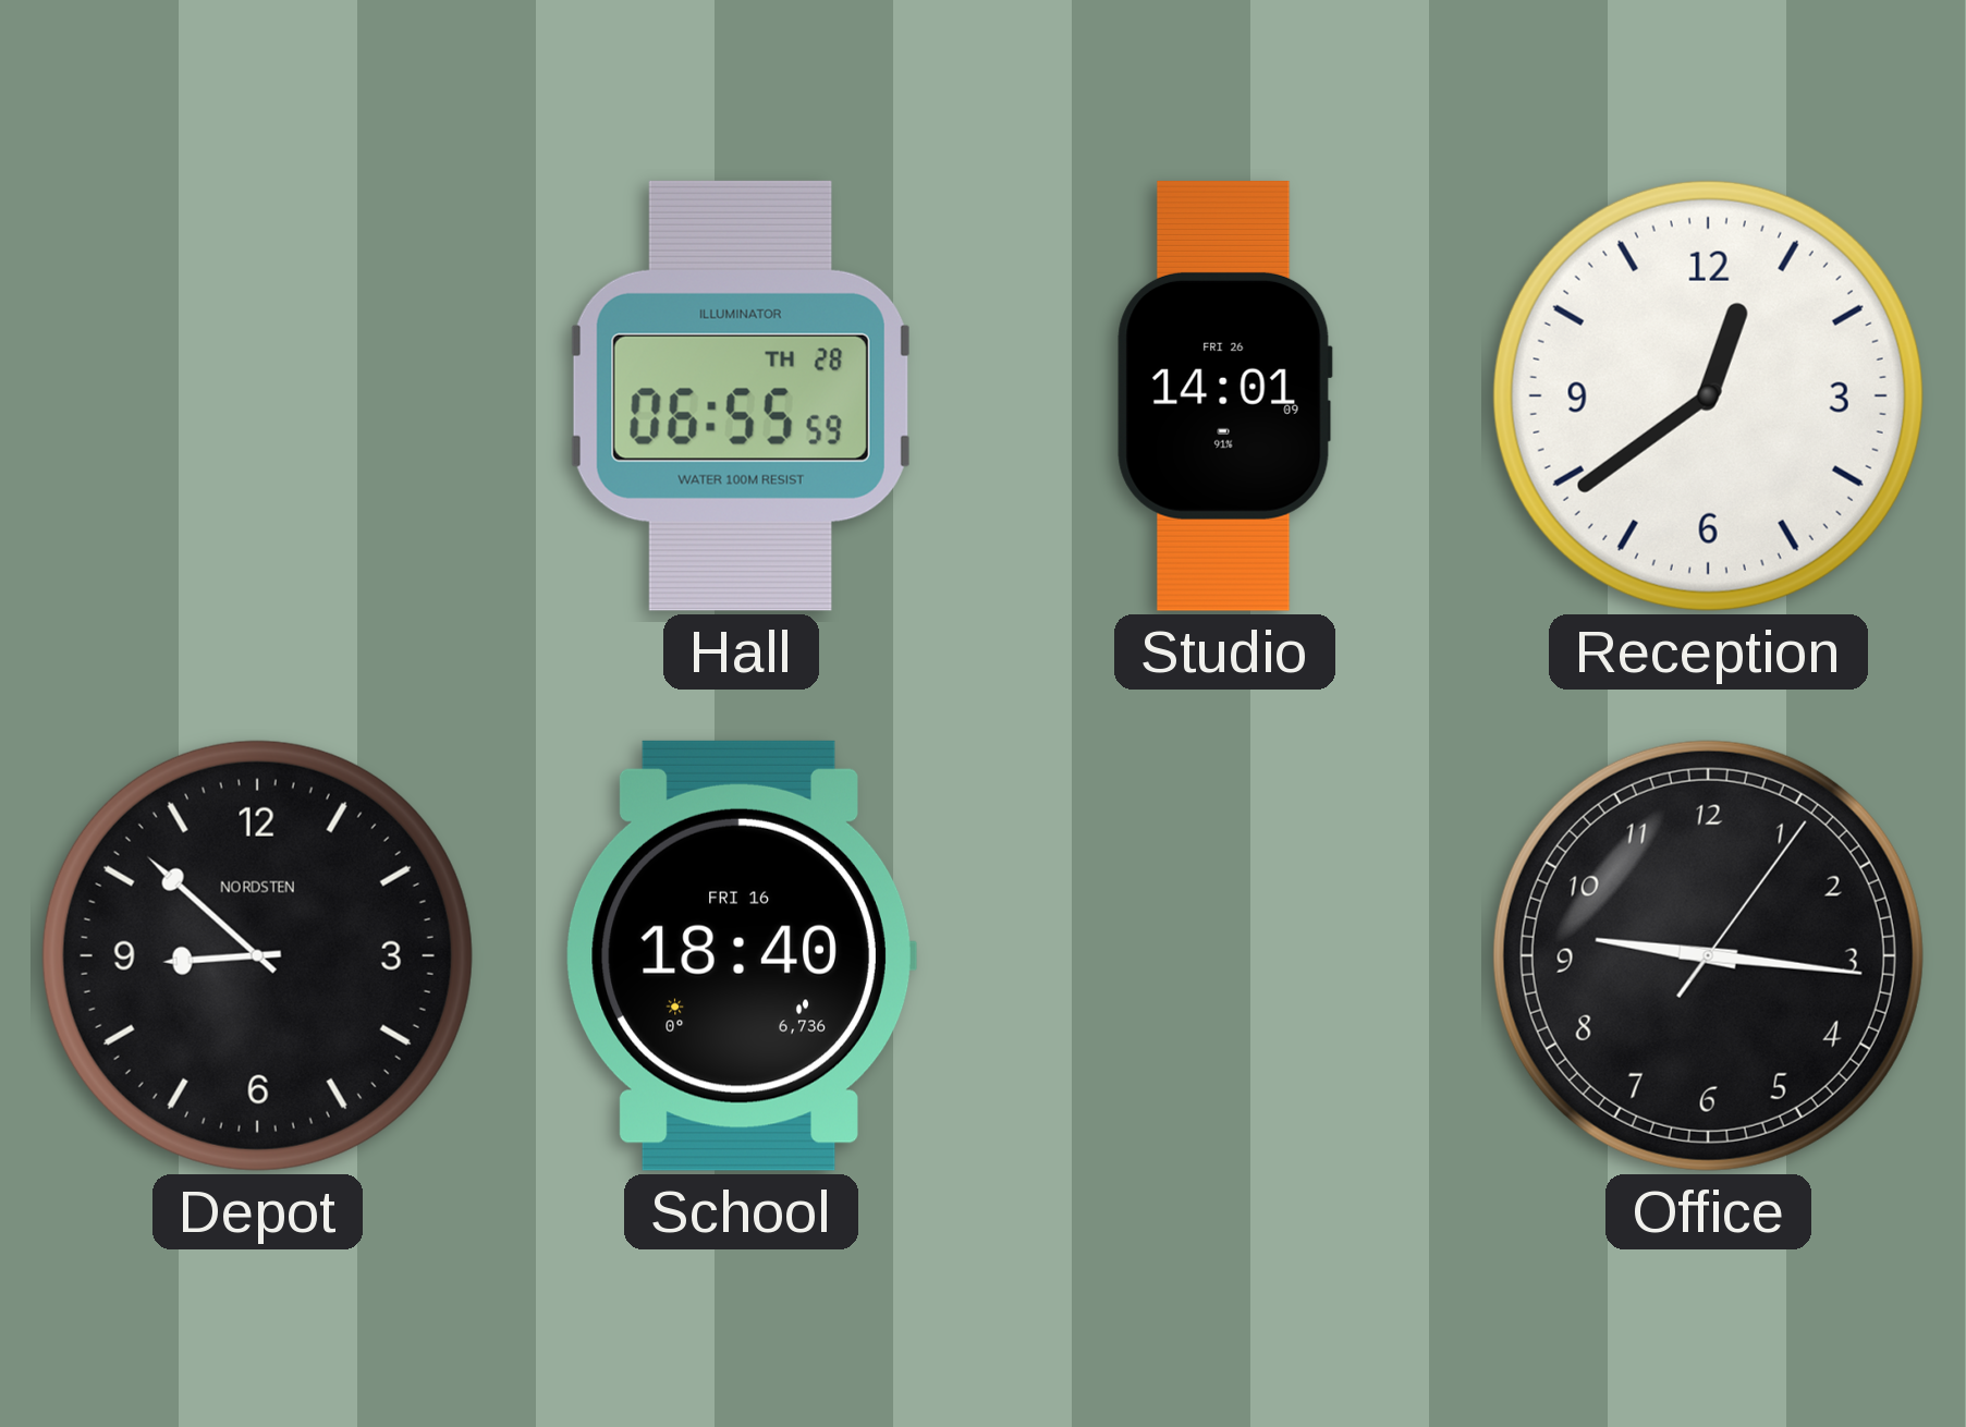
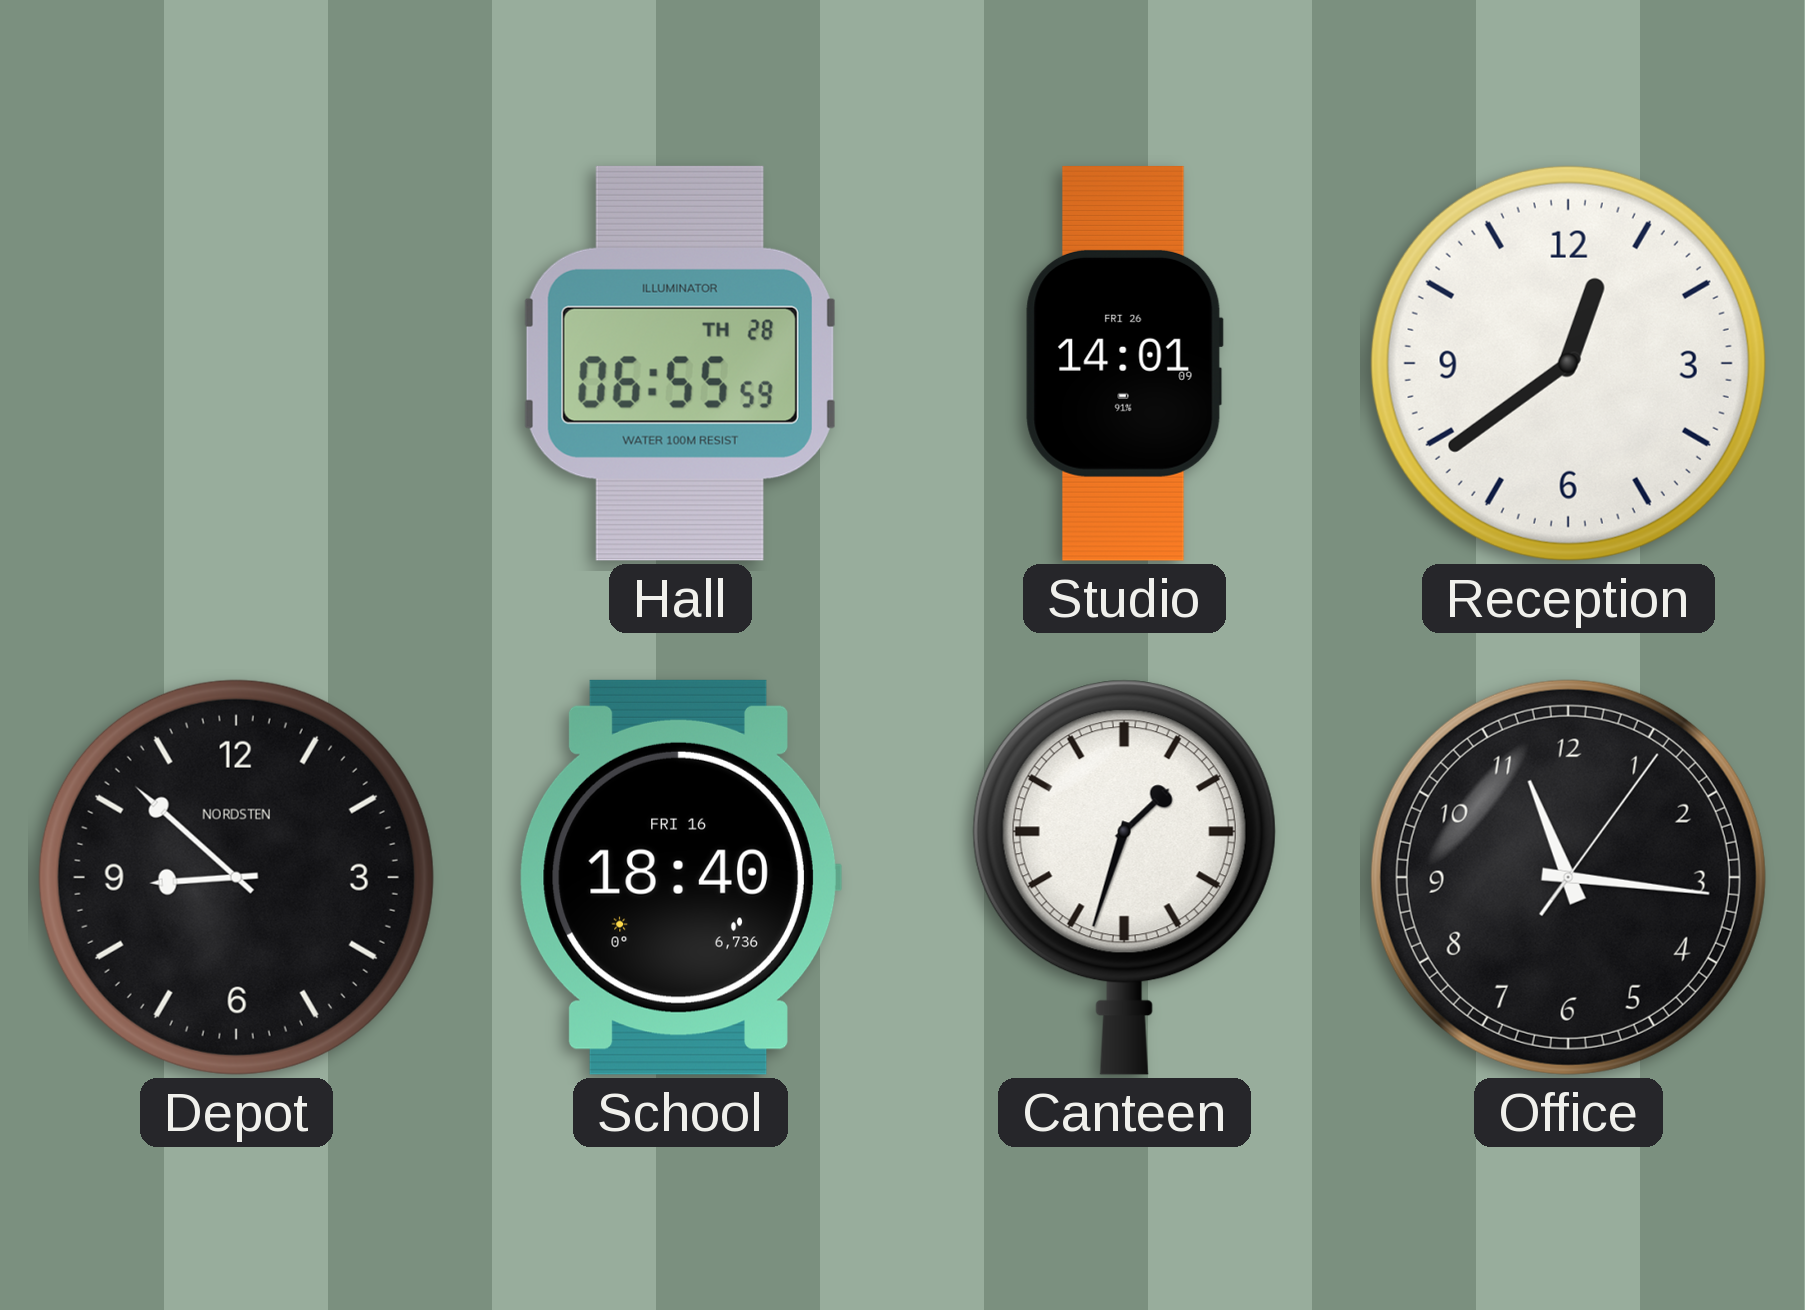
Canteen: none -> 1:33
Office: 9:16 -> 11:16
